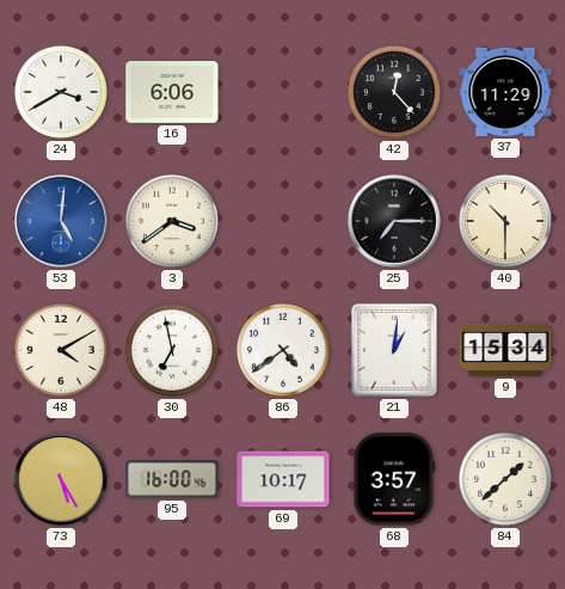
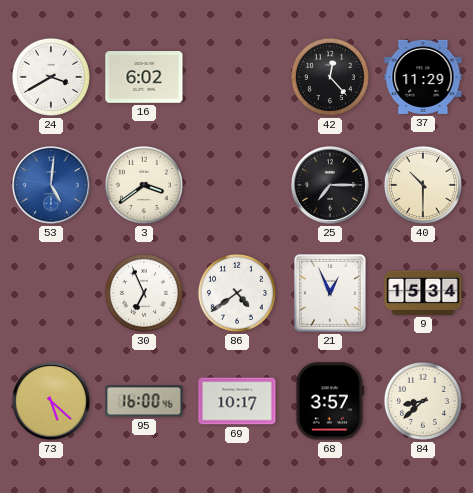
16: 6:06 -> 6:02
48: 4:10 -> none
30: 6:58 -> 6:56
21: 1:01 -> 12:56
73: 5:25 -> 5:22
84: 1:38 -> 8:38
